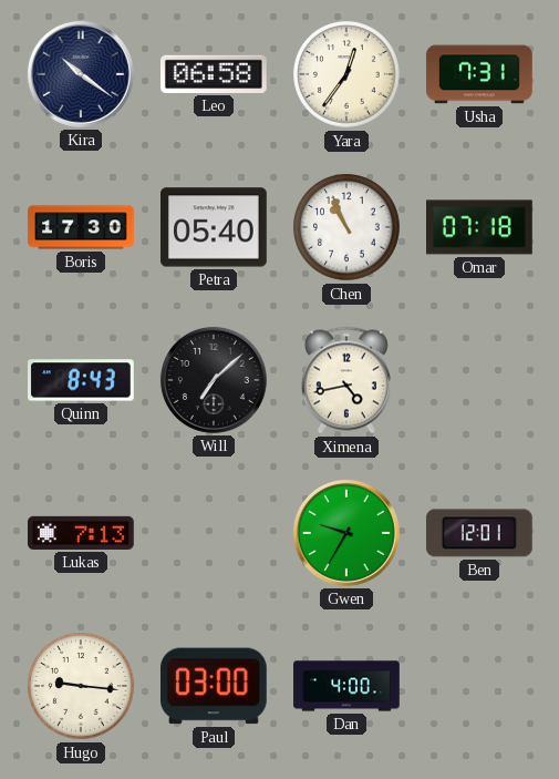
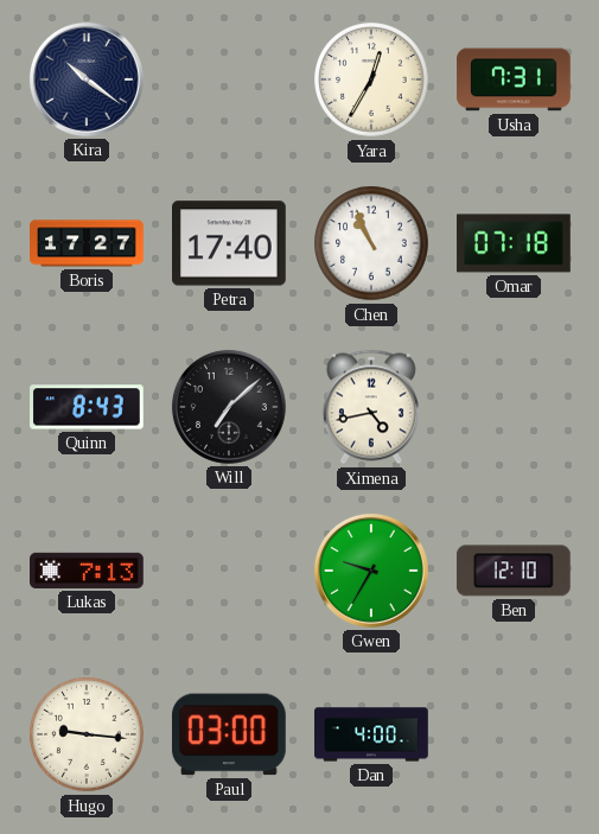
Leo: 06:58 -> none
Yara: 12:36 -> 12:35
Boris: 17:30 -> 17:27
Petra: 05:40 -> 17:40
Ben: 12:01 -> 12:10
